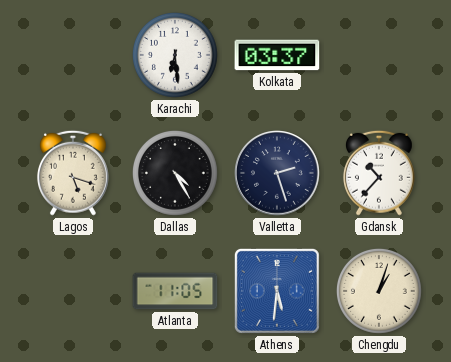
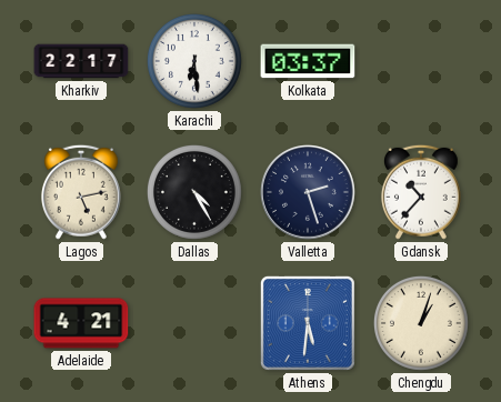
Kharkiv: none -> 22:17
Lagos: 5:18 -> 5:13
Adelaide: none -> 4:21
Atlanta: 11:05 -> none
